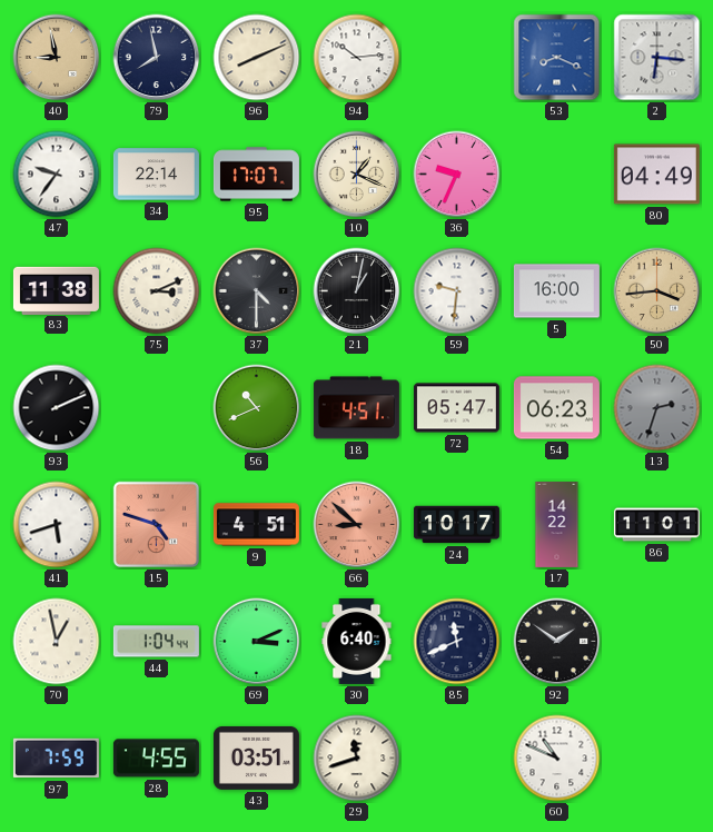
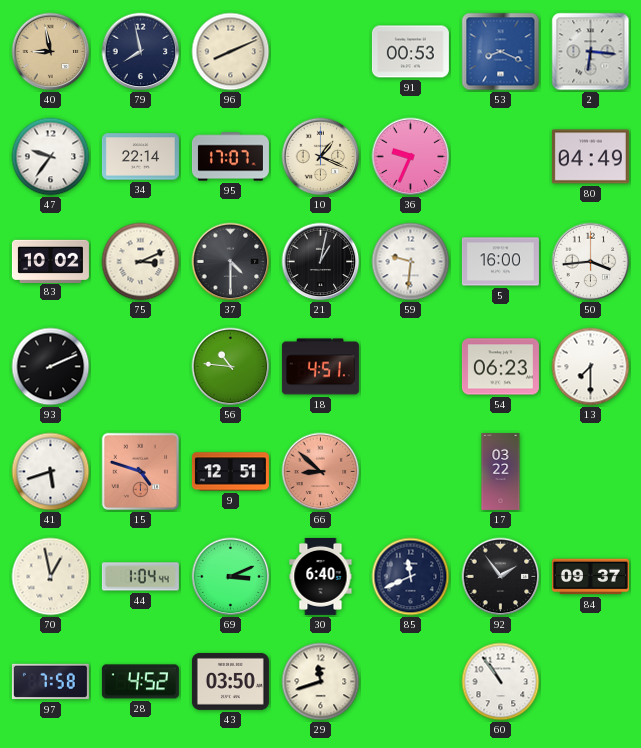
94: 10:14 -> none
91: none -> 00:53
83: 11:38 -> 10:02
50 dial: champagne -> white
56: 10:41 -> 10:46
72: 05:47 -> none
13: 2:33 -> 7:30
13 dial: grey -> white
9: 4:51 -> 12:51
24: 10:17 -> none
17: 14:22 -> 03:22
86: 11:01 -> none
92: 1:51 -> 1:54
84: none -> 09:37
97: 7:59 -> 7:58
28: 4:55 -> 4:52
43: 03:51 -> 03:50
60: 10:49 -> 10:54
